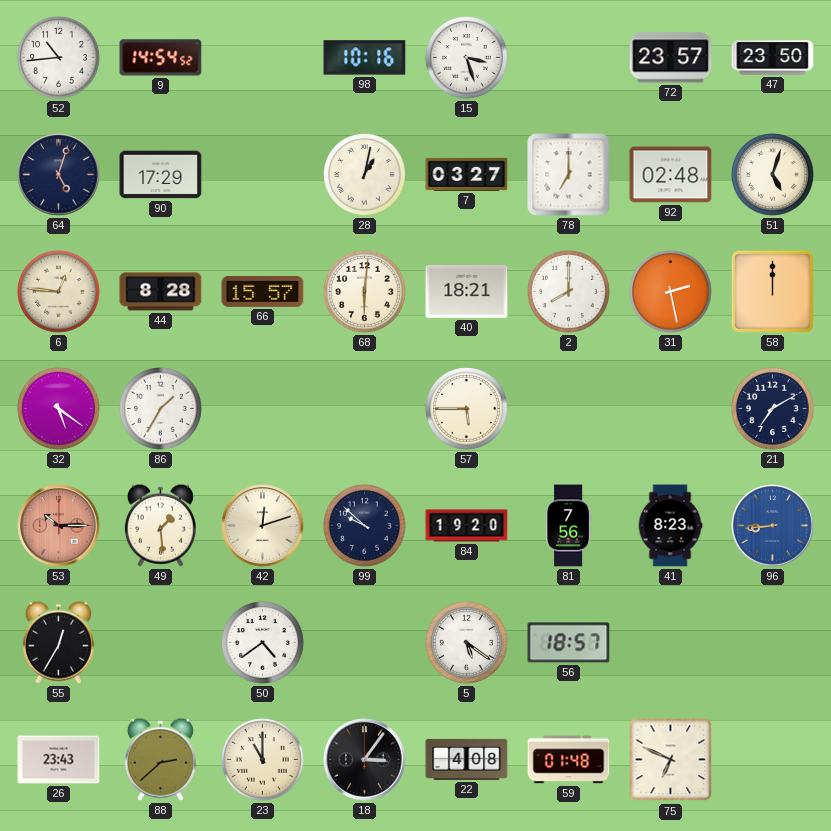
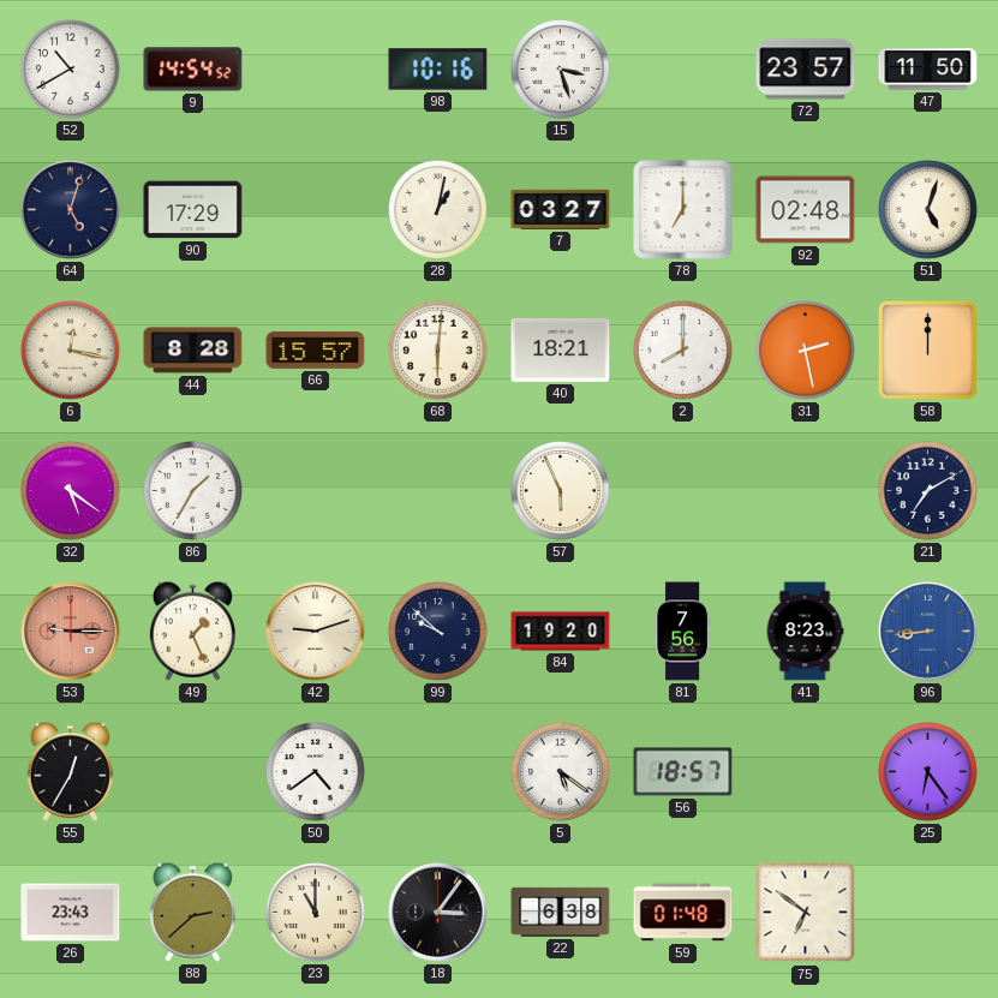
52: 10:44 -> 10:40
47: 23:50 -> 11:50
6: 12:46 -> 12:17
57: 5:45 -> 5:56
53: 10:15 -> 9:15
49: 1:29 -> 1:26
42: 12:12 -> 9:12
25: none -> 6:24
22: 4:08 -> 6:38
75: 6:49 -> 6:51
